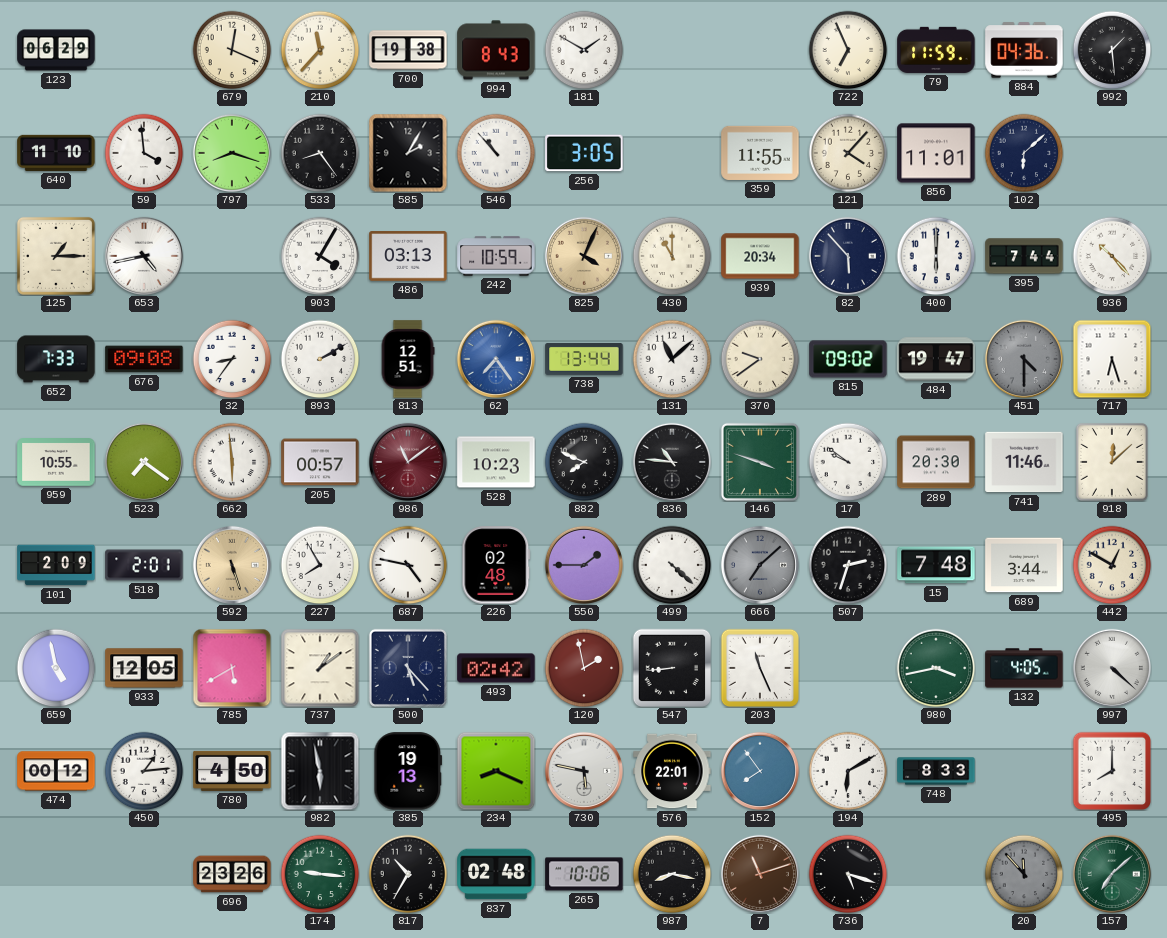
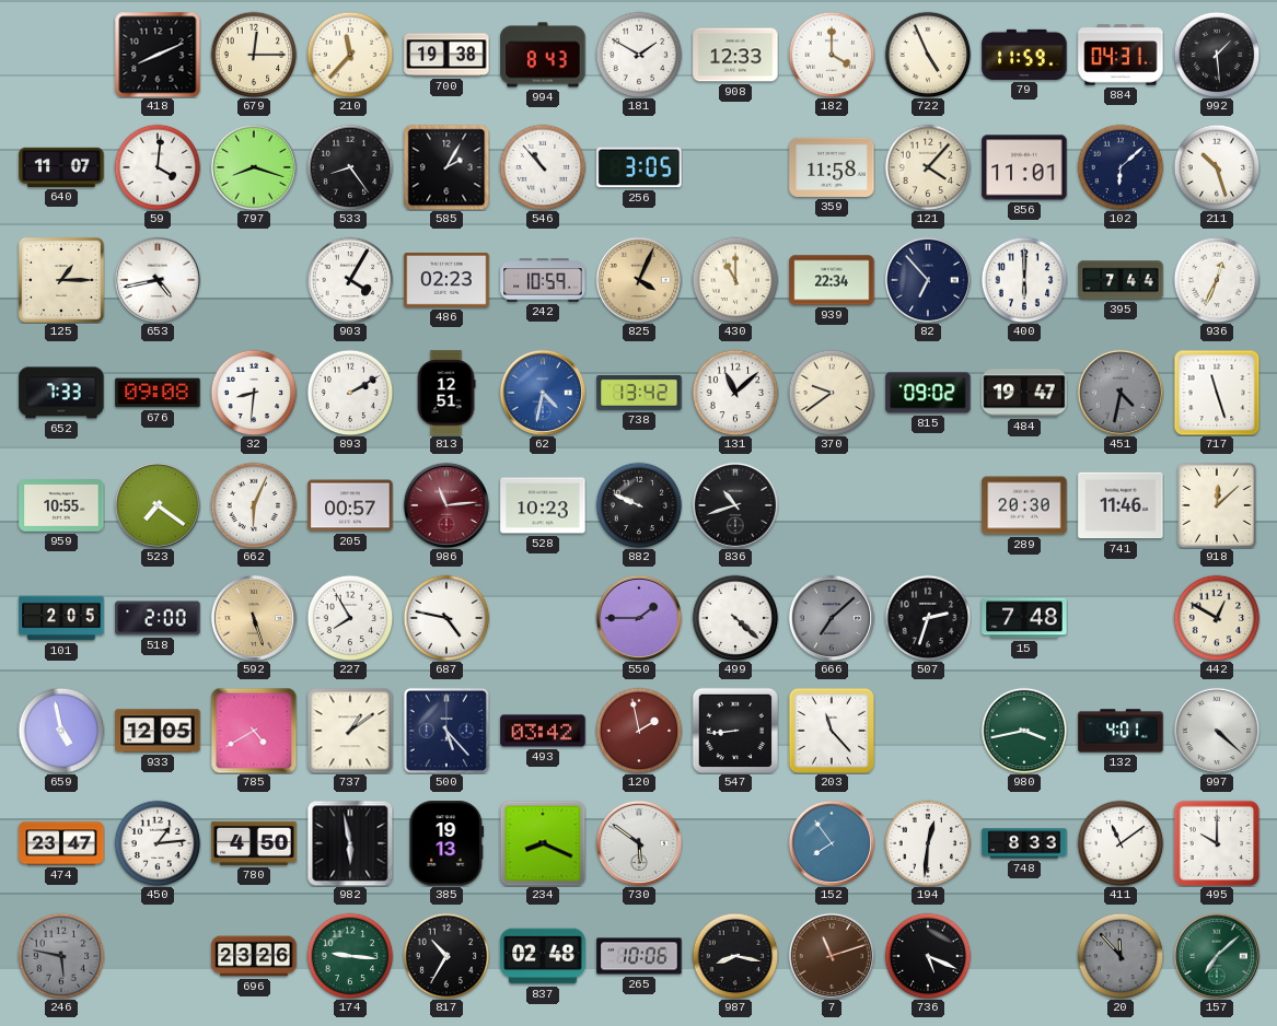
123: 06:29 -> none
418: none -> 8:11
679: 12:19 -> 12:15
908: none -> 12:33
182: none -> 4:00
722: 6:56 -> 4:56
884: 04:36 -> 04:31
640: 11:10 -> 11:07
59: 3:59 -> 4:01
359: 11:55 -> 11:58
211: none -> 10:27
486: 03:13 -> 02:23
939: 20:34 -> 22:34
82: 5:53 -> 6:53
936: 10:23 -> 12:34
32: 8:36 -> 8:31
62: 7:24 -> 4:32
738: 13:44 -> 13:42
451: 4:30 -> 4:32
717: 6:27 -> 11:27
662: 5:59 -> 6:04
986: 11:09 -> 11:14
882: 7:49 -> 9:49
836: 10:46 -> 10:42
146: 3:48 -> none
17: 9:51 -> none
101: 2:09 -> 2:05
518: 2:01 -> 2:00
226: 02:48 -> none
689: 3:44 -> none
785: 5:40 -> 4:40
493: 02:42 -> 03:42
203: 11:26 -> 11:23
132: 4:05 -> 4:01
474: 00:12 -> 23:47
730: 5:47 -> 5:51
576: 22:01 -> none
194: 6:10 -> 12:31
411: none -> 11:09
495: 8:00 -> 10:00
246: none -> 5:47
736: 5:18 -> 5:19
